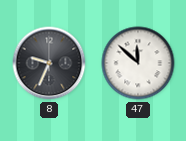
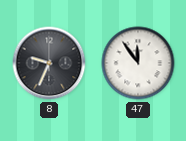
47: 11:52 -> 11:54
